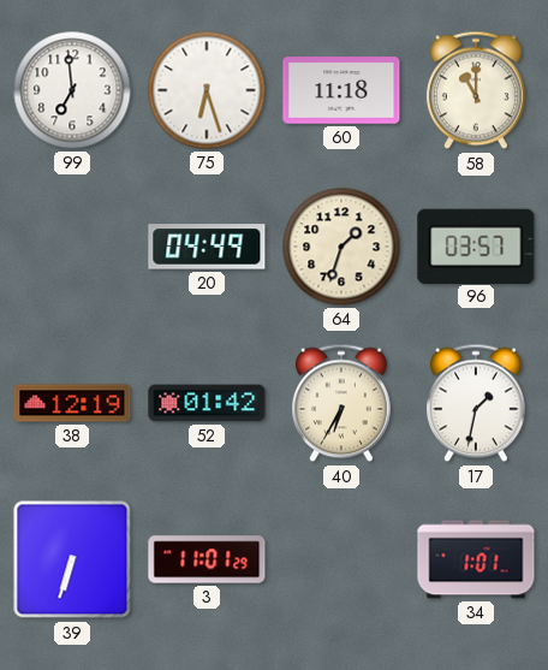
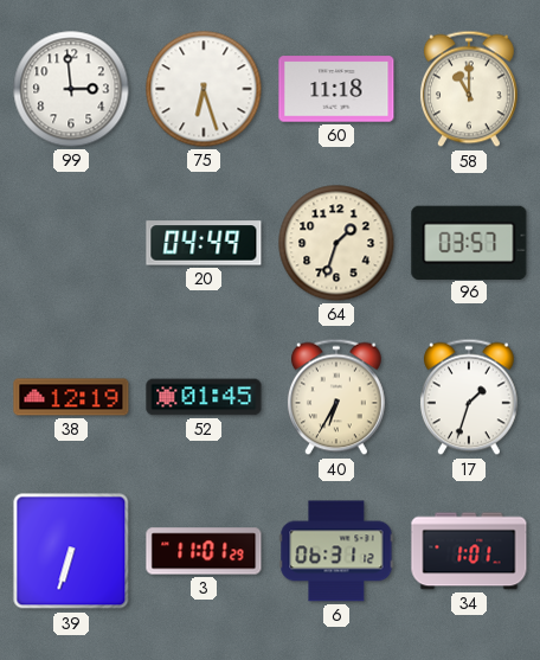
99: 6:59 -> 2:59
52: 01:42 -> 01:45
17: 1:32 -> 1:33
6: none -> 06:31
